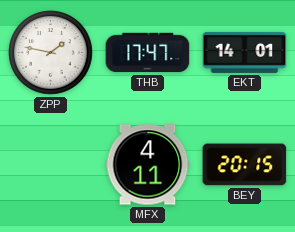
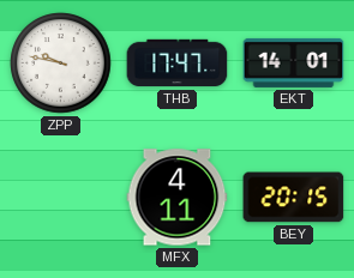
ZPP: 1:47 -> 9:47
